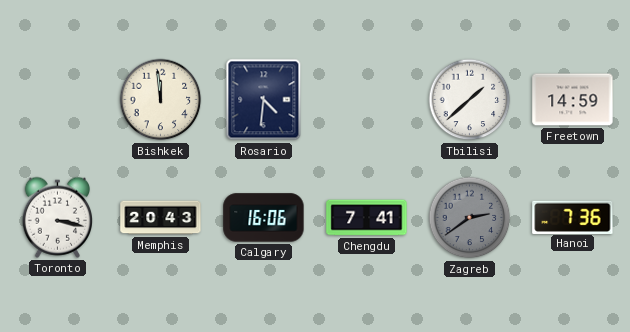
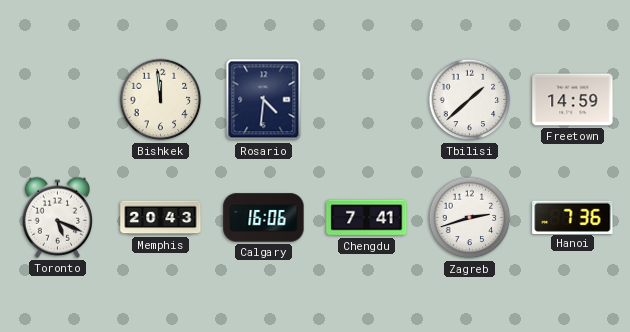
Toronto: 3:17 -> 5:19
Zagreb: 2:39 -> 2:42
Zagreb dial: grey -> white
